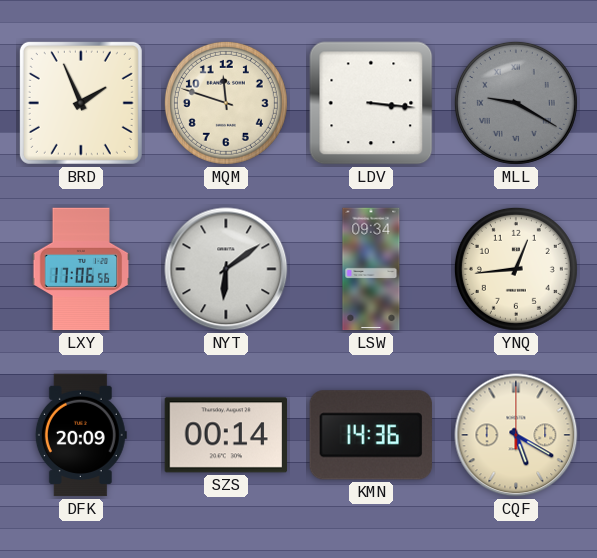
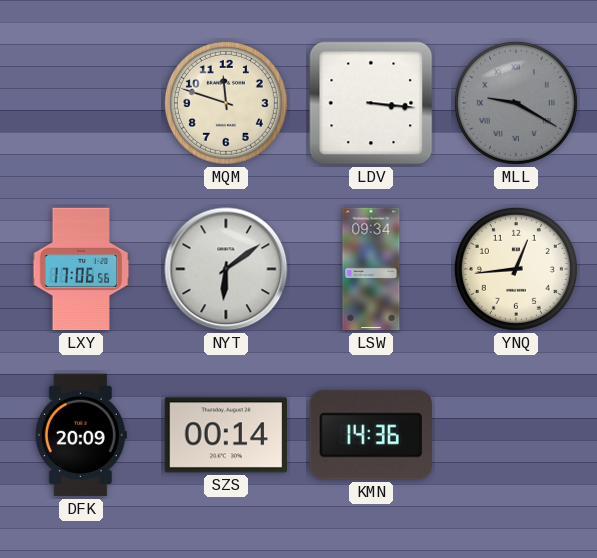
BRD: 1:56 -> none
CQF: 5:20 -> none
